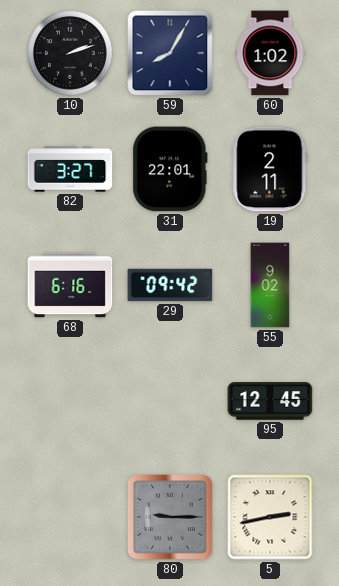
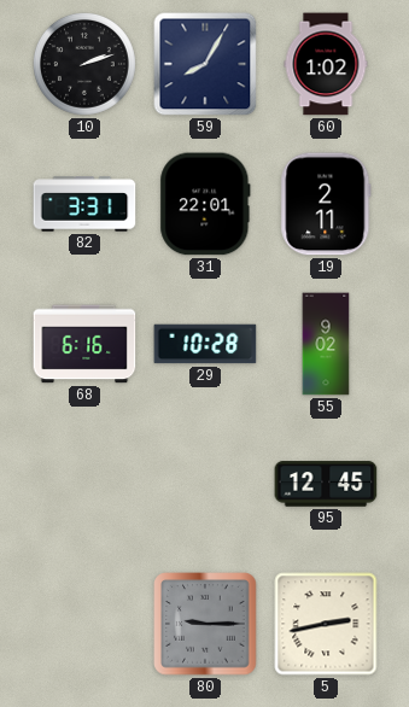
82: 3:27 -> 3:31
29: 09:42 -> 10:28
